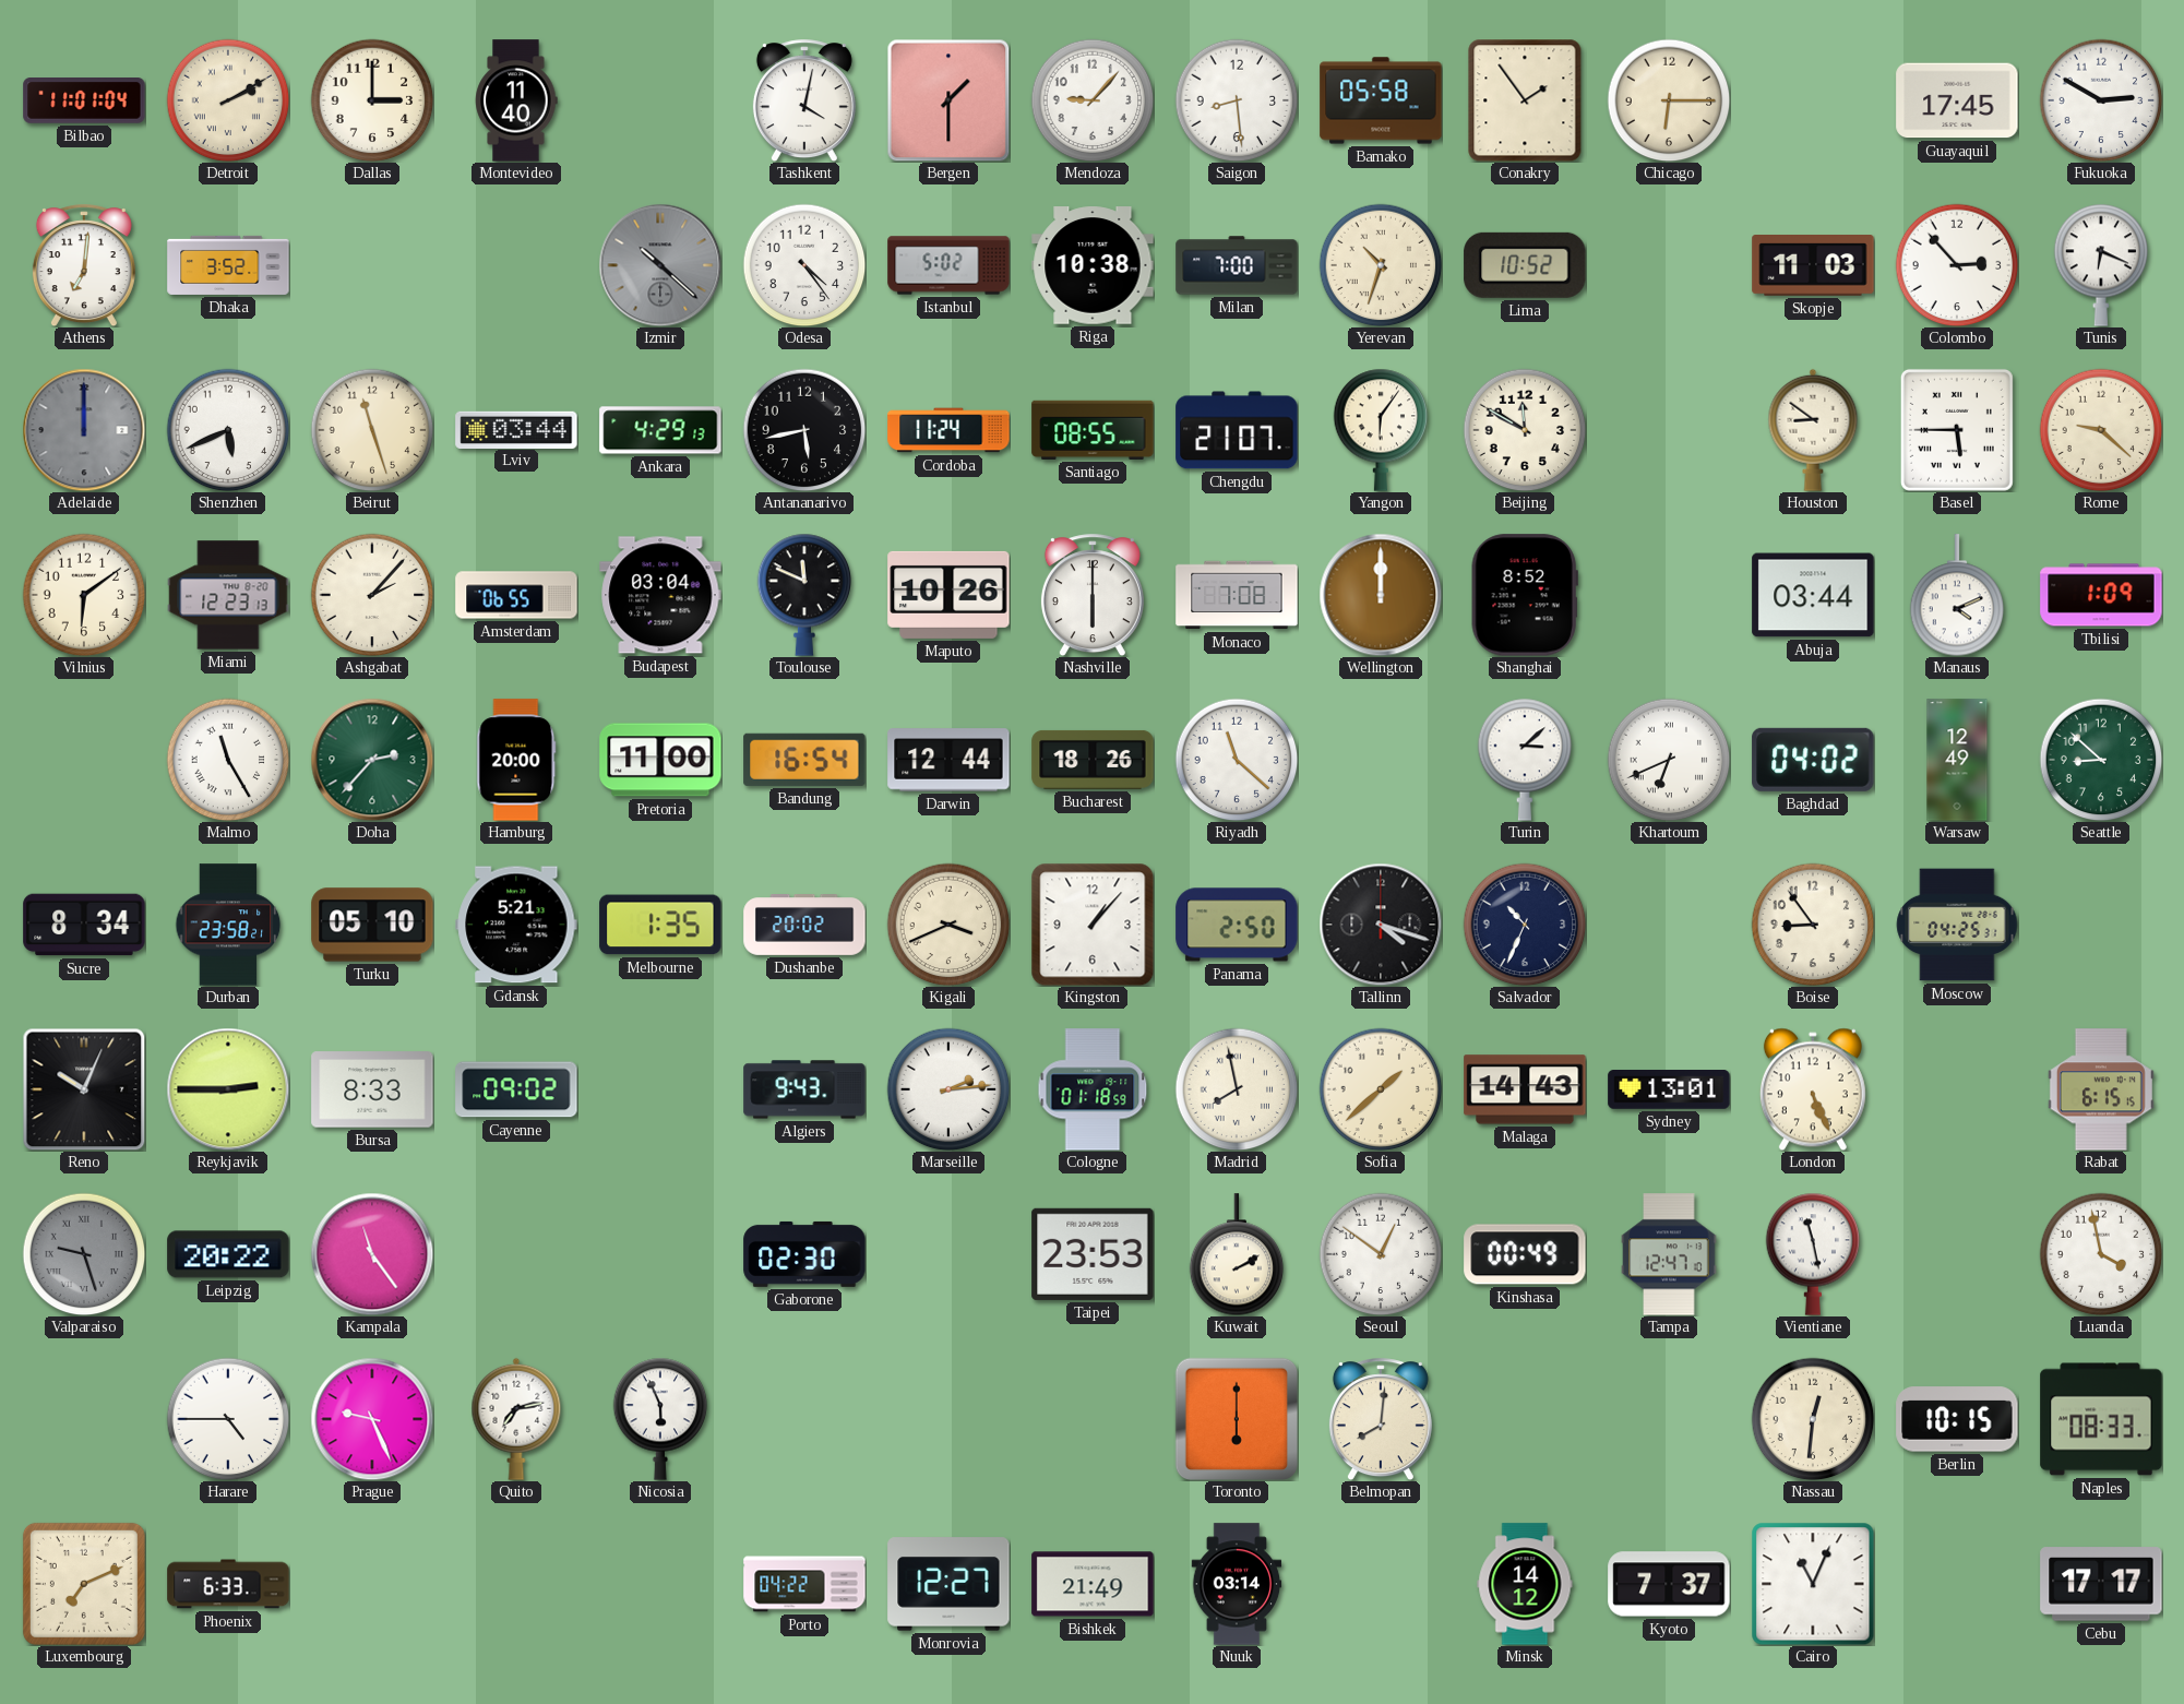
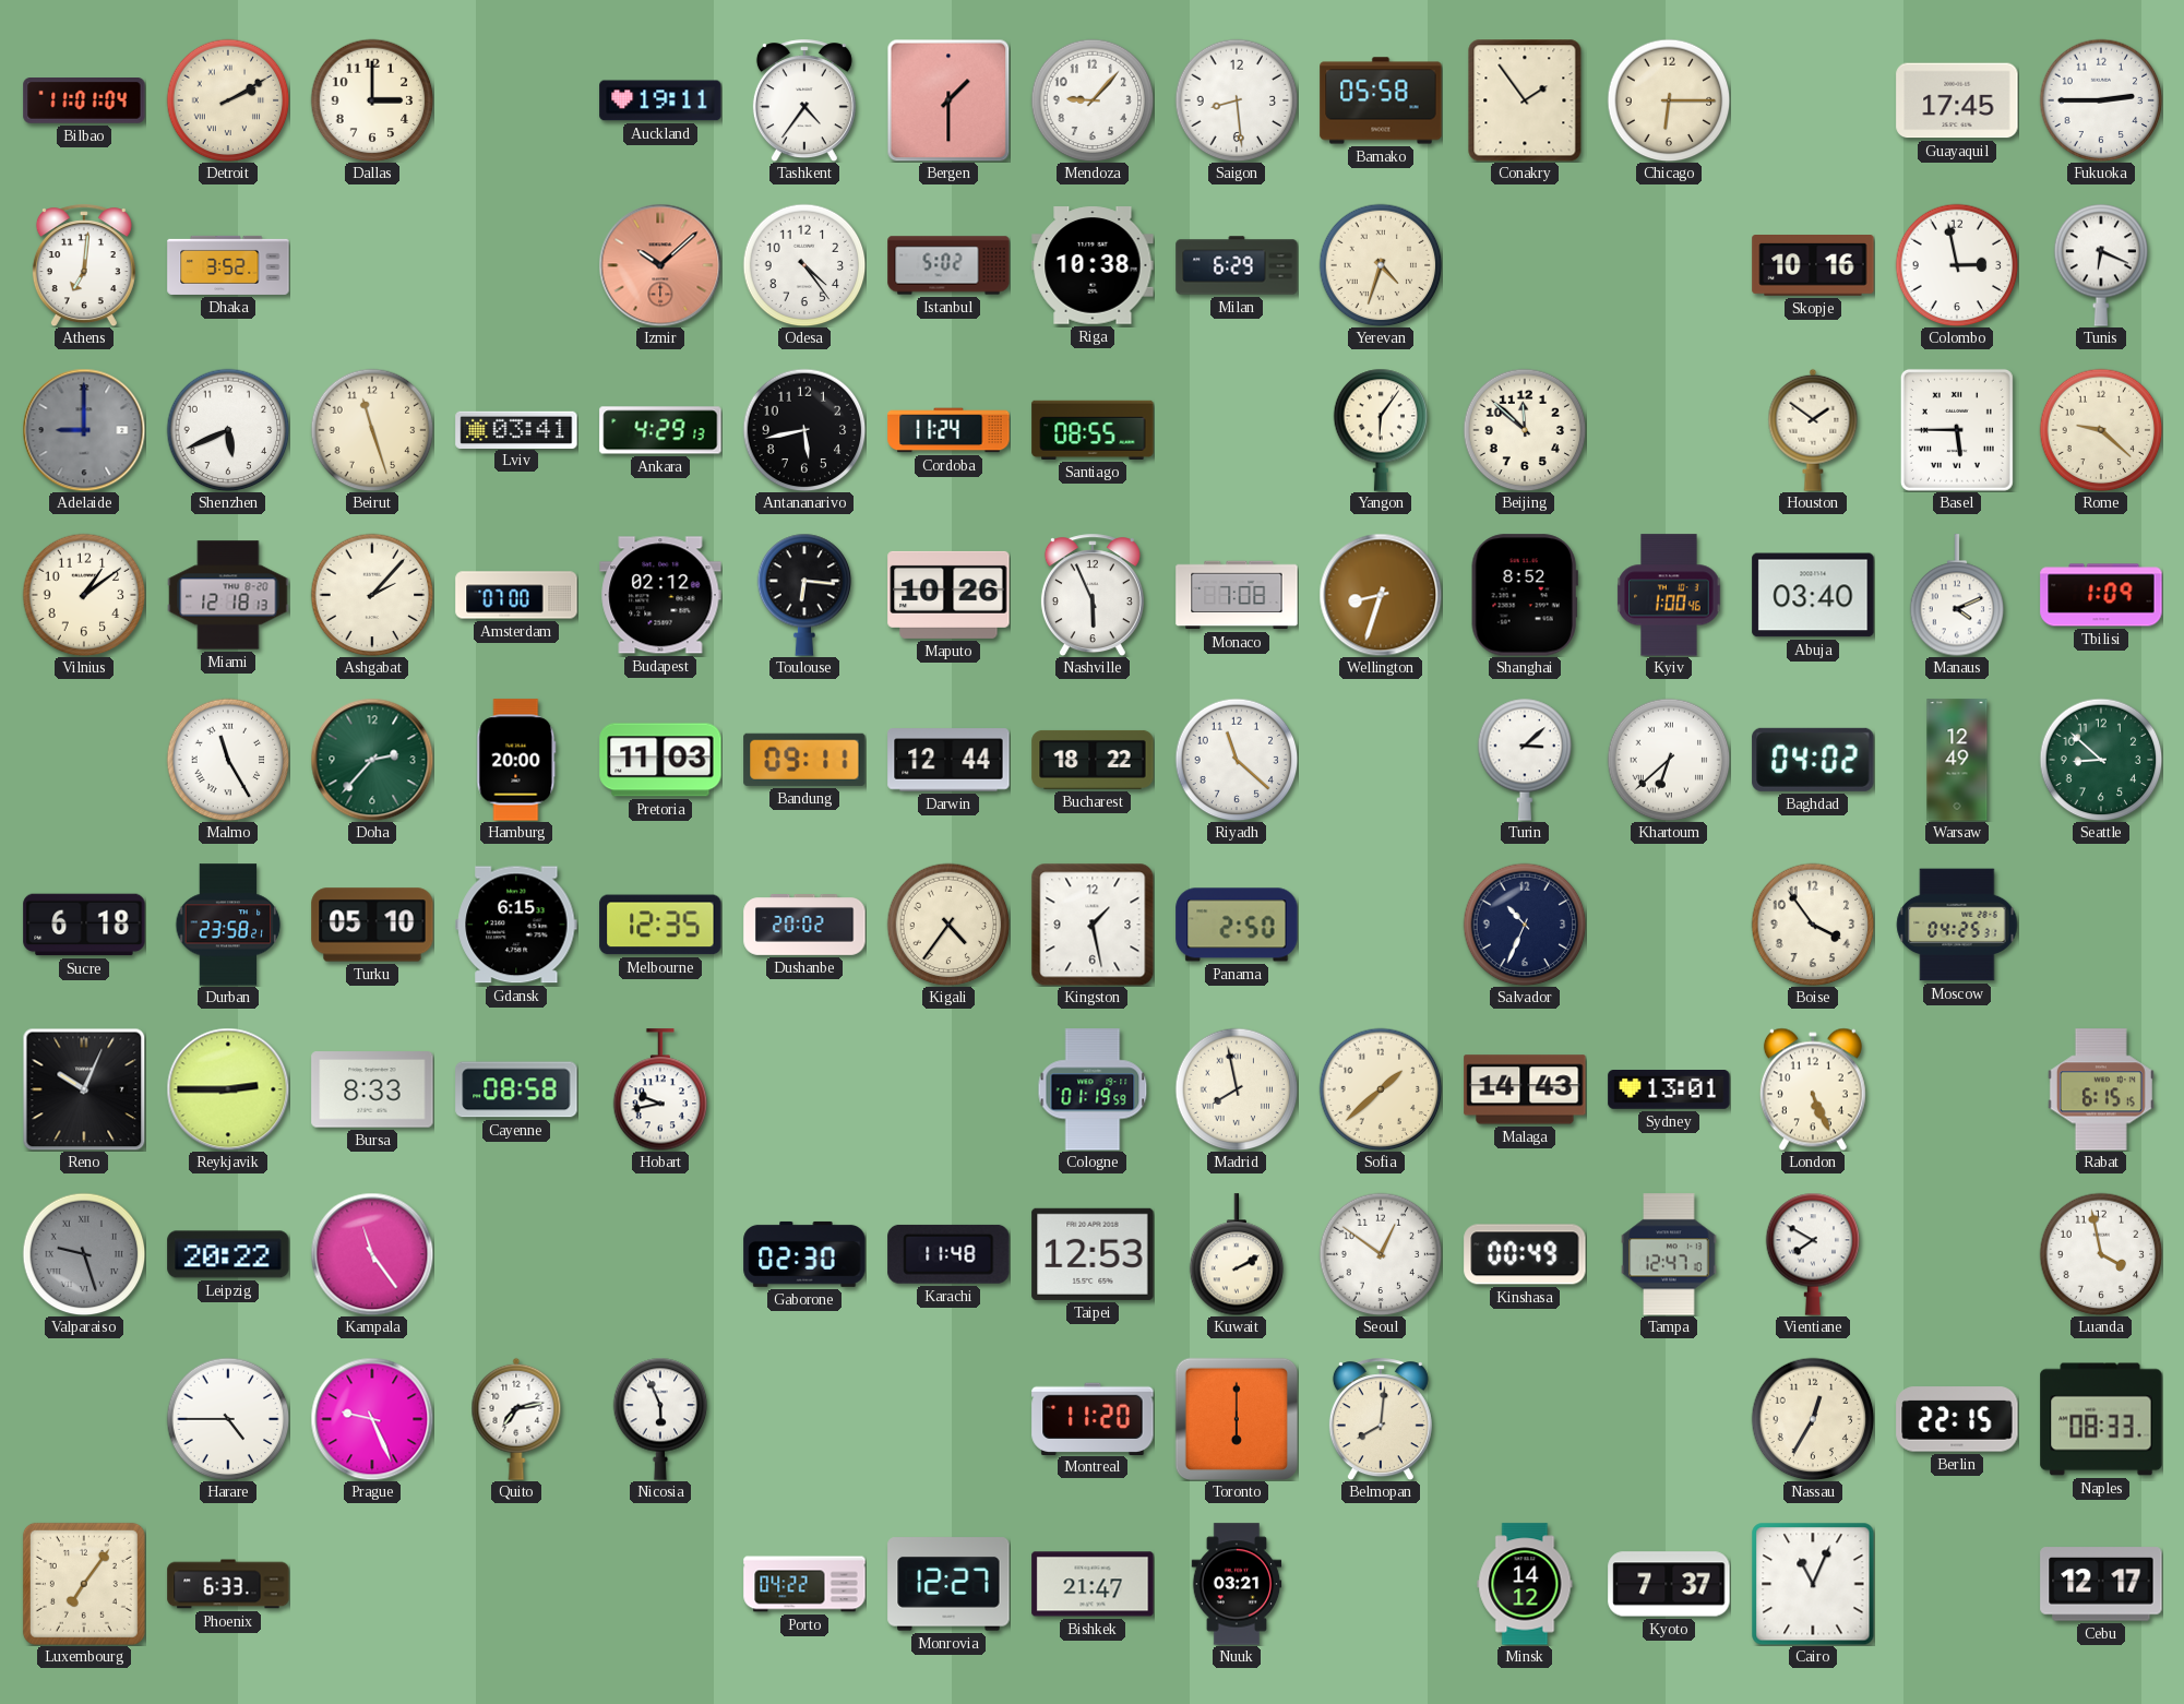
Montevideo: 11:40 -> none
Auckland: none -> 19:11
Tashkent: 4:02 -> 4:36
Fukuoka: 2:50 -> 2:45
Izmir: 10:22 -> 10:08
Izmir dial: grey -> salmon
Milan: 7:00 -> 6:29
Yerevan: 10:33 -> 4:33
Lima: 10:52 -> none
Skopje: 11:03 -> 10:16
Colombo: 2:53 -> 2:58
Adelaide: 12:00 -> 9:00
Lviv: 03:44 -> 03:41
Chengdu: 21:07 -> none
Beijing: 11:50 -> 11:52
Houston: 8:51 -> 1:51
Vilnius: 6:09 -> 1:09
Miami: 12:23 -> 12:18
Amsterdam: 06:55 -> 07:00
Budapest: 03:04 -> 02:12
Toulouse: 11:49 -> 6:16
Nashville: 6:00 -> 5:56
Wellington: 12:00 -> 8:33
Kyiv: none -> 1:00
Abuja: 03:44 -> 03:40
Pretoria: 11:00 -> 11:03
Bandung: 16:54 -> 09:11
Bucharest: 18:26 -> 18:22
Khartoum: 6:41 -> 6:38
Sucre: 8:34 -> 6:18
Gdansk: 5:21 -> 6:15
Melbourne: 1:35 -> 12:35
Kigali: 3:41 -> 4:36
Kingston: 1:07 -> 1:28
Tallinn: 4:18 -> none
Boise: 8:54 -> 3:54
Cayenne: 09:02 -> 08:58
Hobart: none -> 9:43
Algiers: 9:43 -> none
Marseille: 2:14 -> none
Cologne: 01:18 -> 01:19
Karachi: none -> 11:48
Taipei: 23:53 -> 12:53
Vientiane: 11:28 -> 7:50
Montreal: none -> 11:20
Nassau: 12:31 -> 12:35
Berlin: 10:15 -> 22:15
Luxembourg: 7:11 -> 7:06
Bishkek: 21:49 -> 21:47
Nuuk: 03:14 -> 03:21
Cebu: 17:17 -> 12:17
